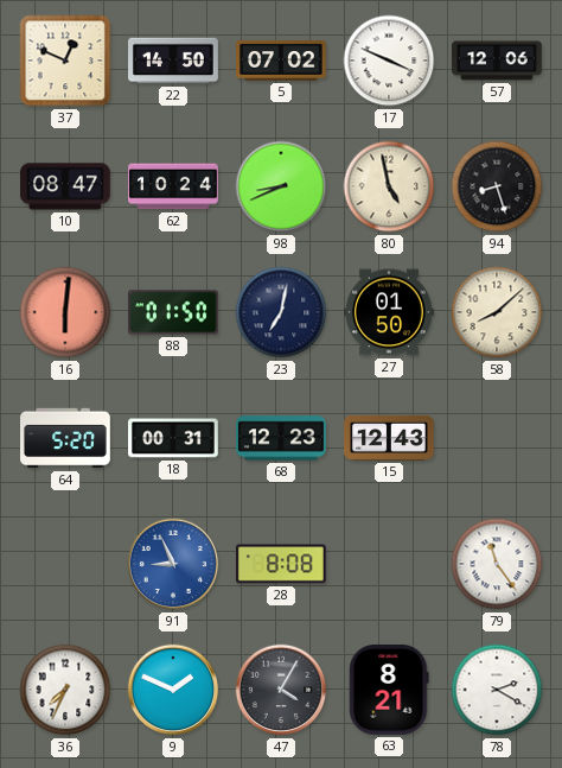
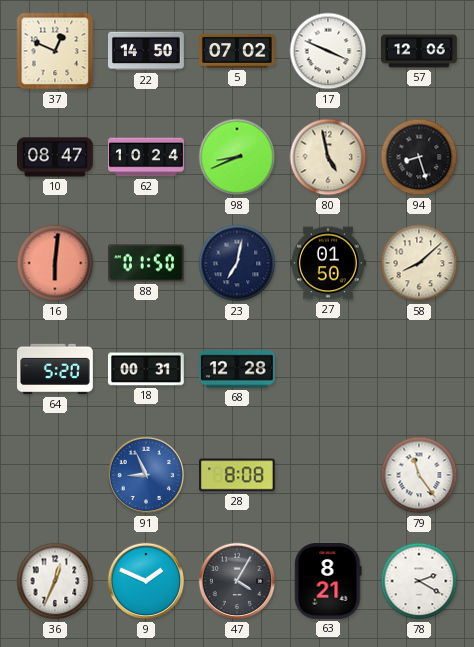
68: 12:23 -> 12:28
15: 12:43 -> none
36: 7:34 -> 12:34
